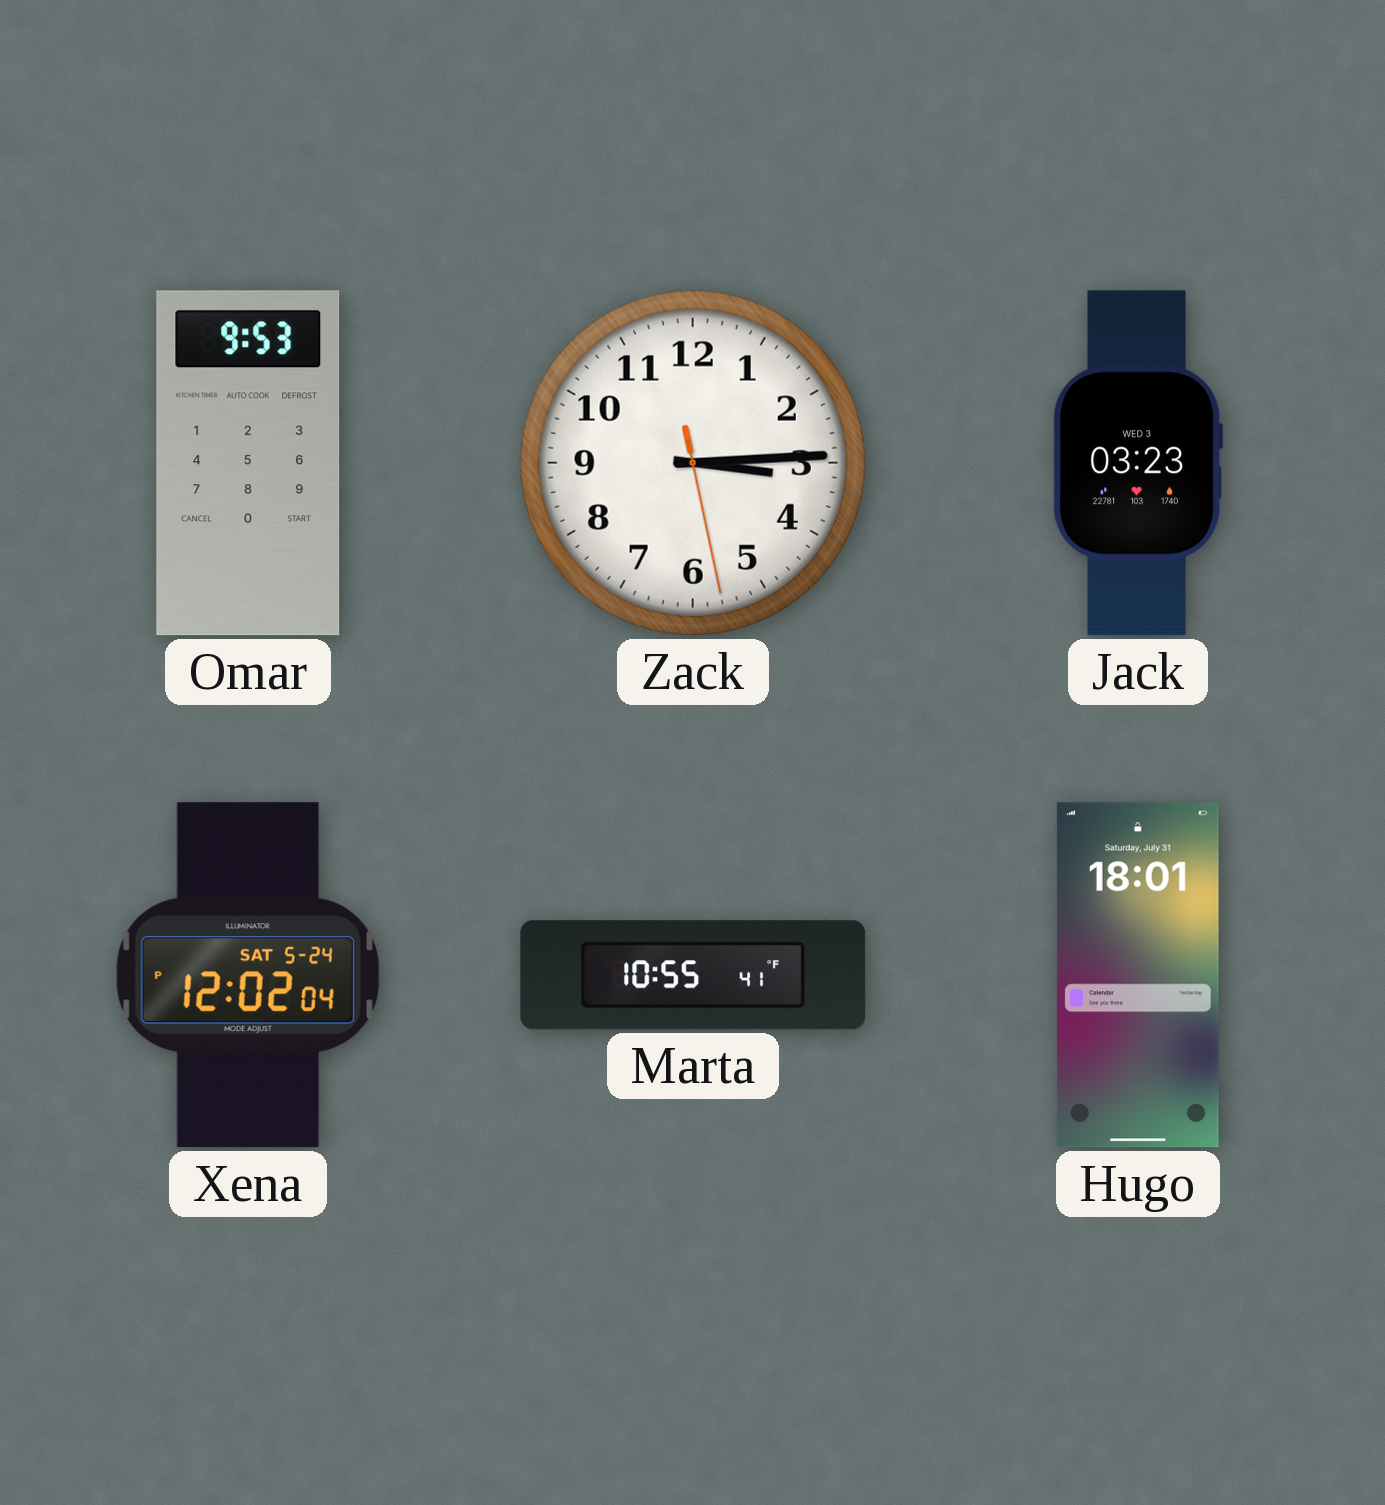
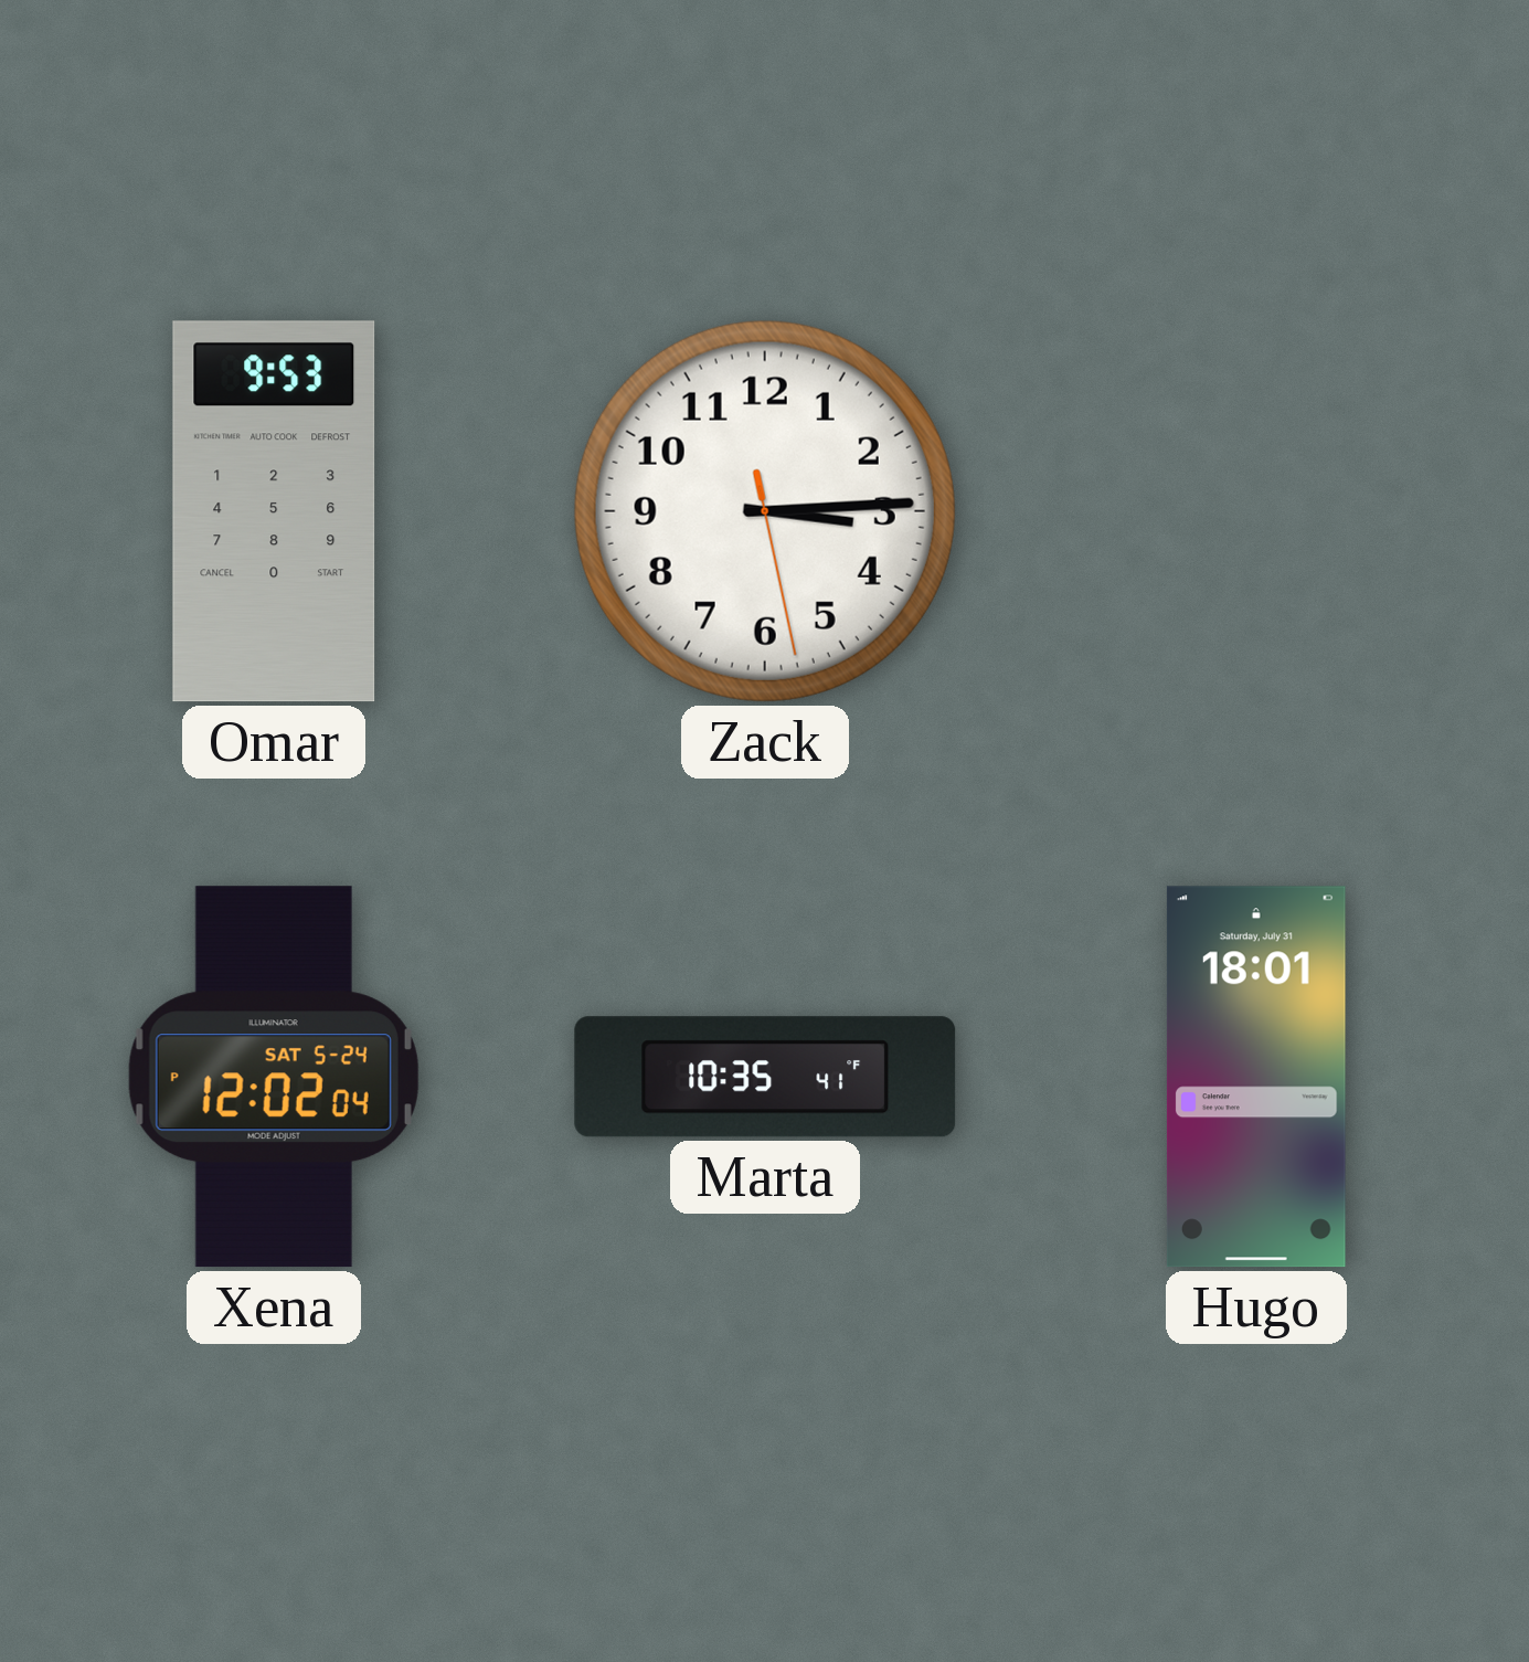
Jack: 03:23 -> none
Marta: 10:55 -> 10:35
